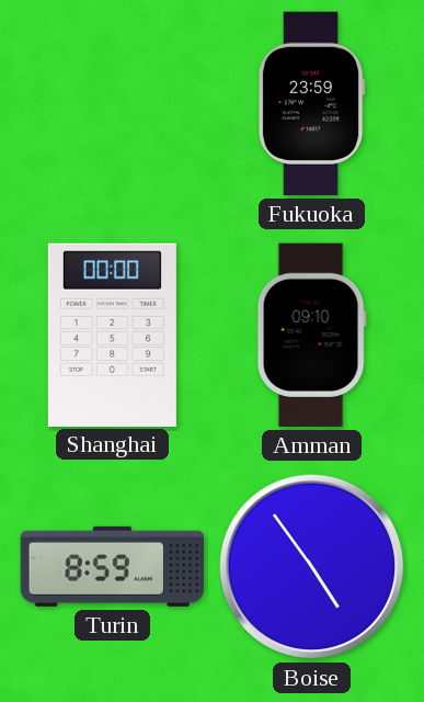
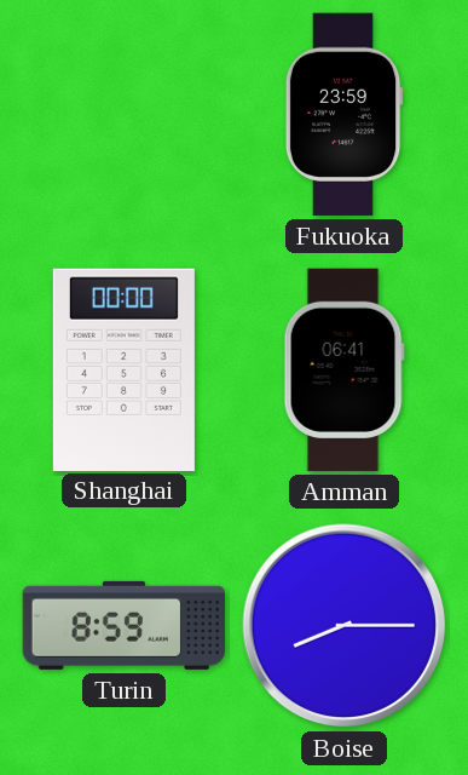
Amman: 09:10 -> 06:41
Boise: 4:54 -> 8:15
